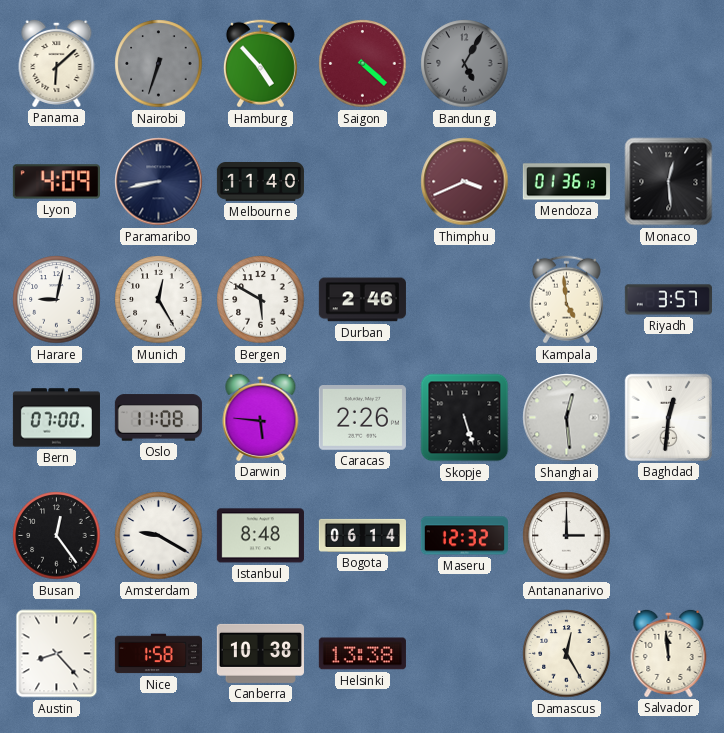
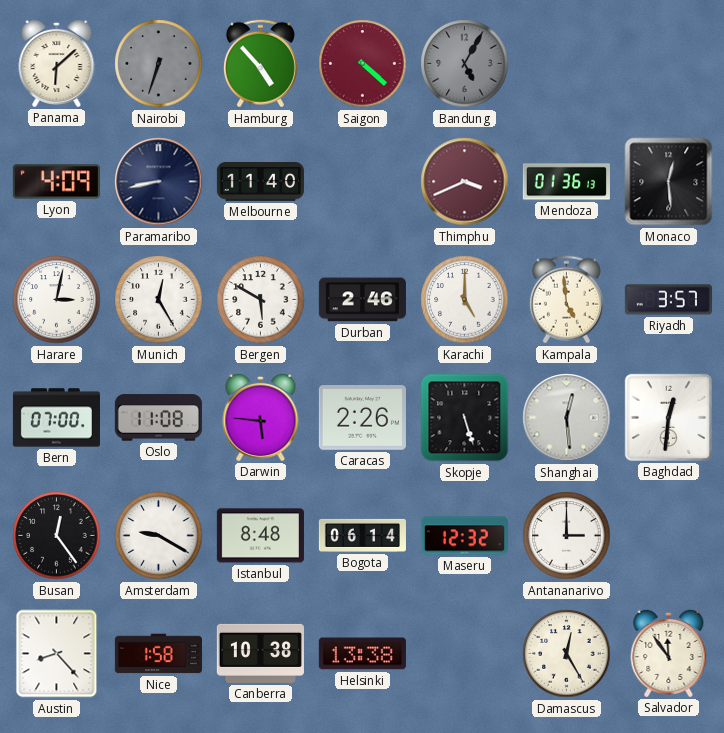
Harare: 9:02 -> 3:02
Karachi: none -> 5:00
Salvador: 11:59 -> 11:54
